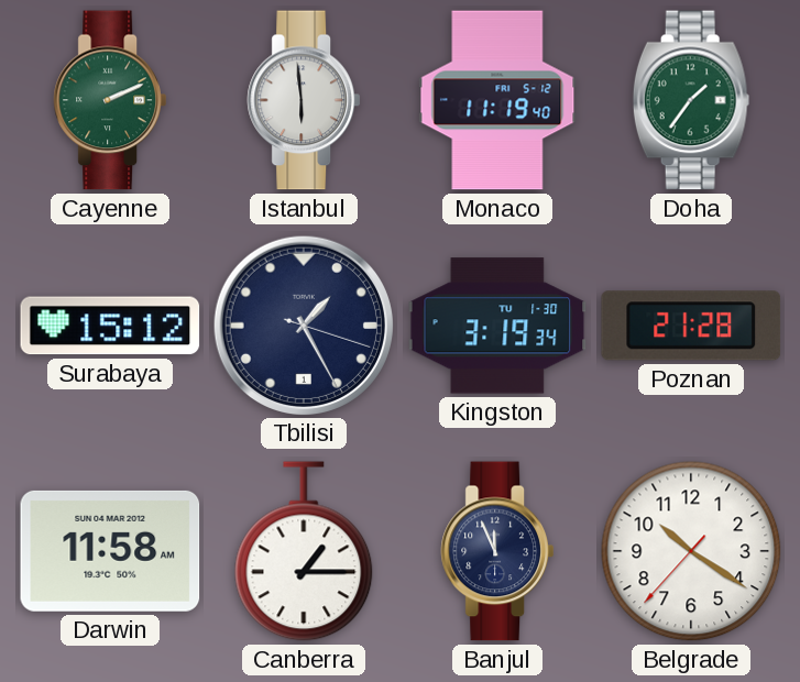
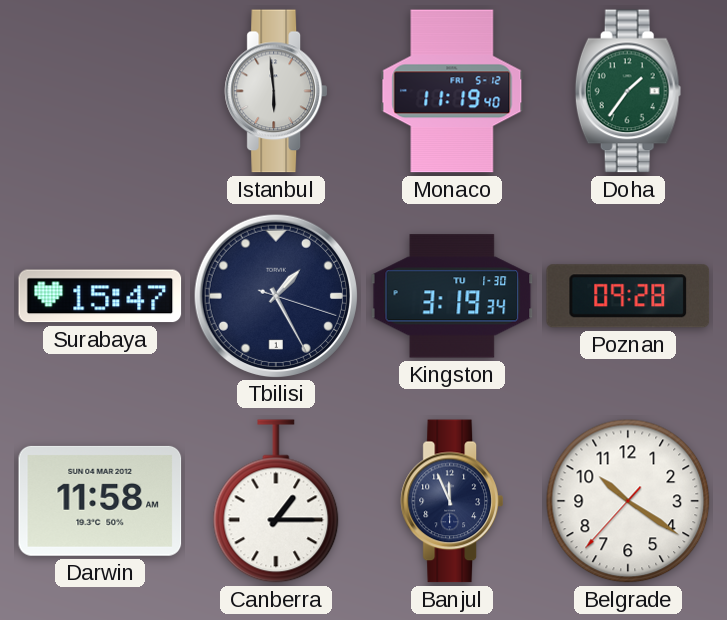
Cayenne: 2:11 -> none
Surabaya: 15:12 -> 15:47
Poznan: 21:28 -> 09:28
